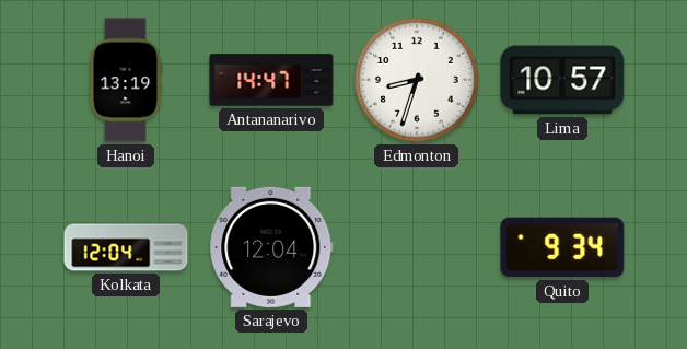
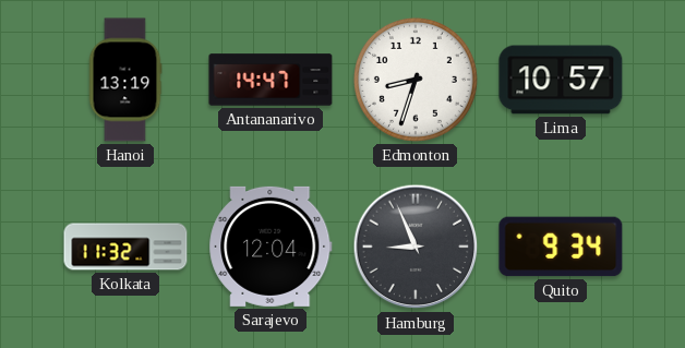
Kolkata: 12:04 -> 11:32
Hamburg: none -> 8:56
